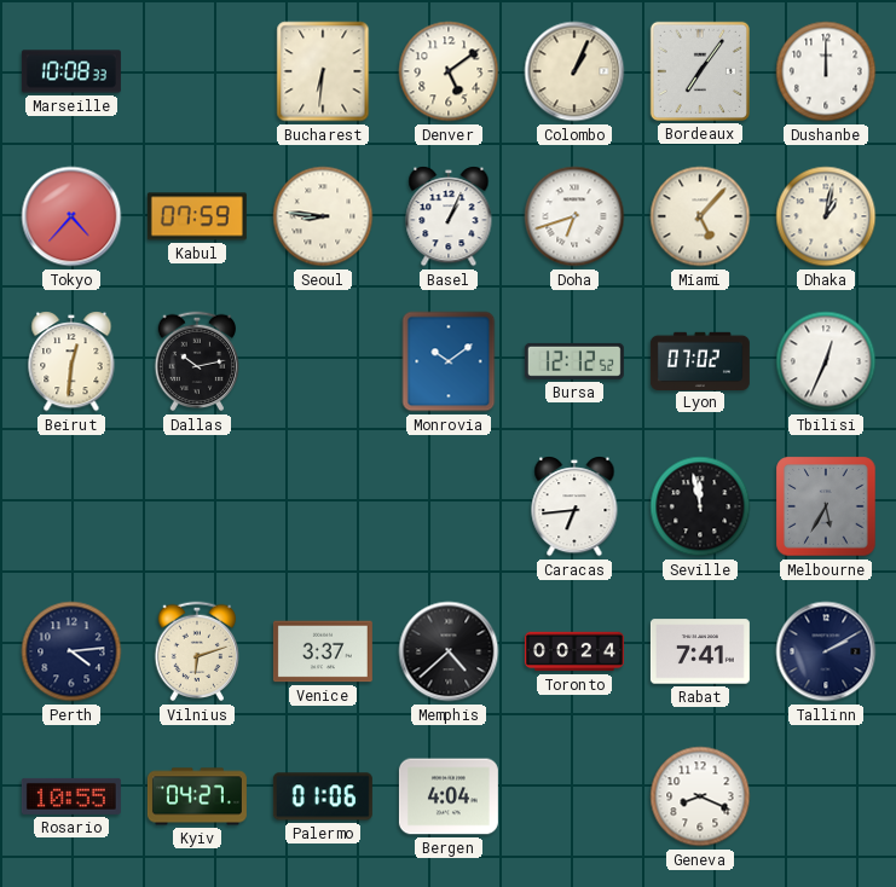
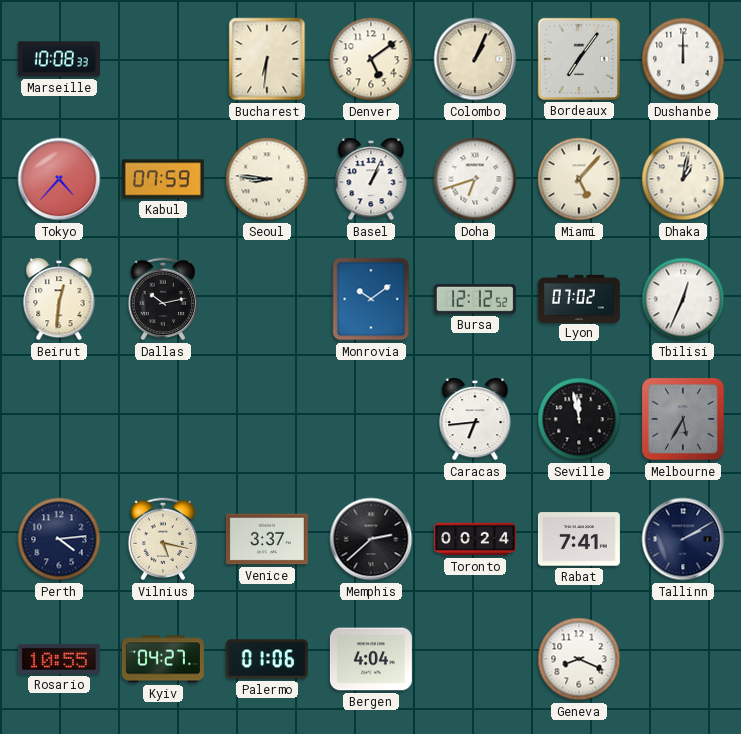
Vilnius: 6:12 -> 5:17
Memphis: 4:38 -> 2:38
